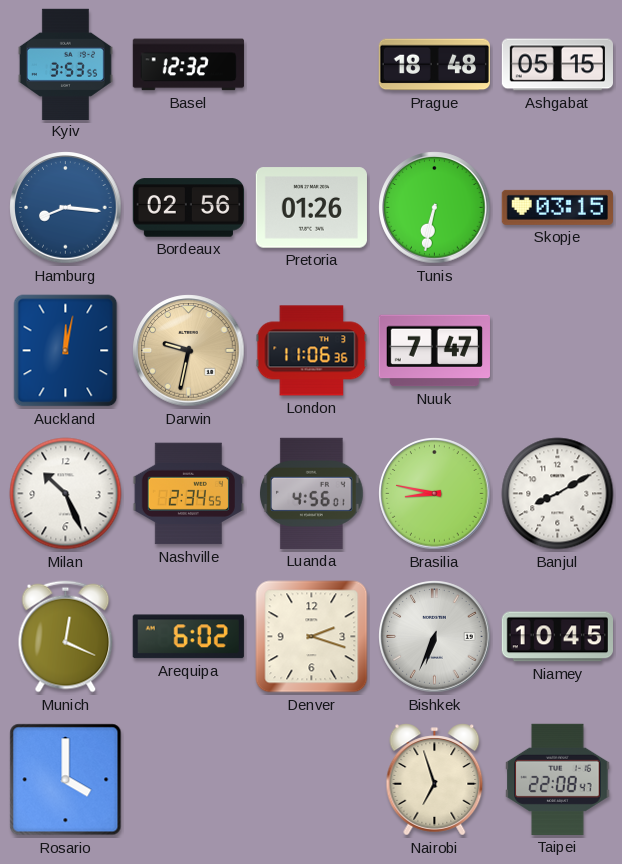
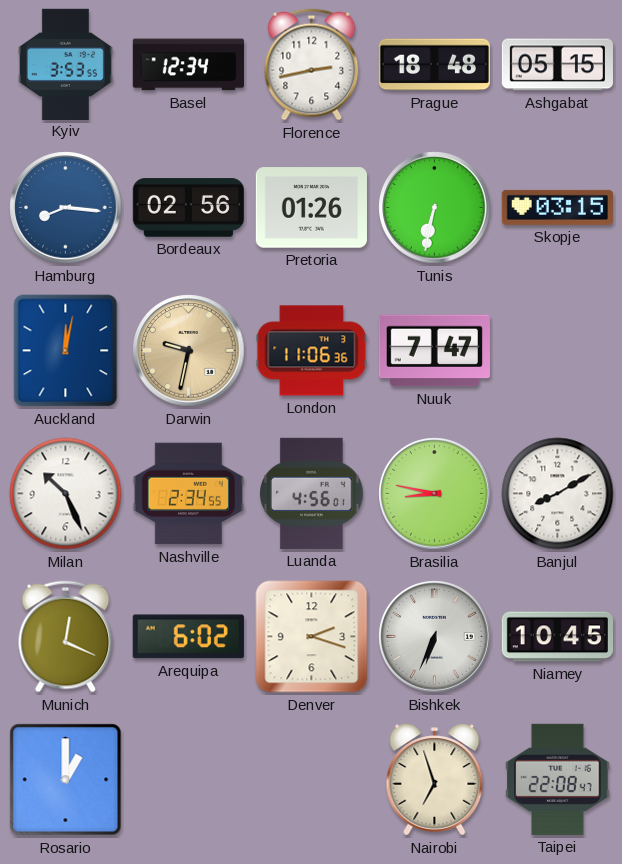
Basel: 12:32 -> 12:34
Florence: none -> 2:43
Rosario: 4:00 -> 1:00
